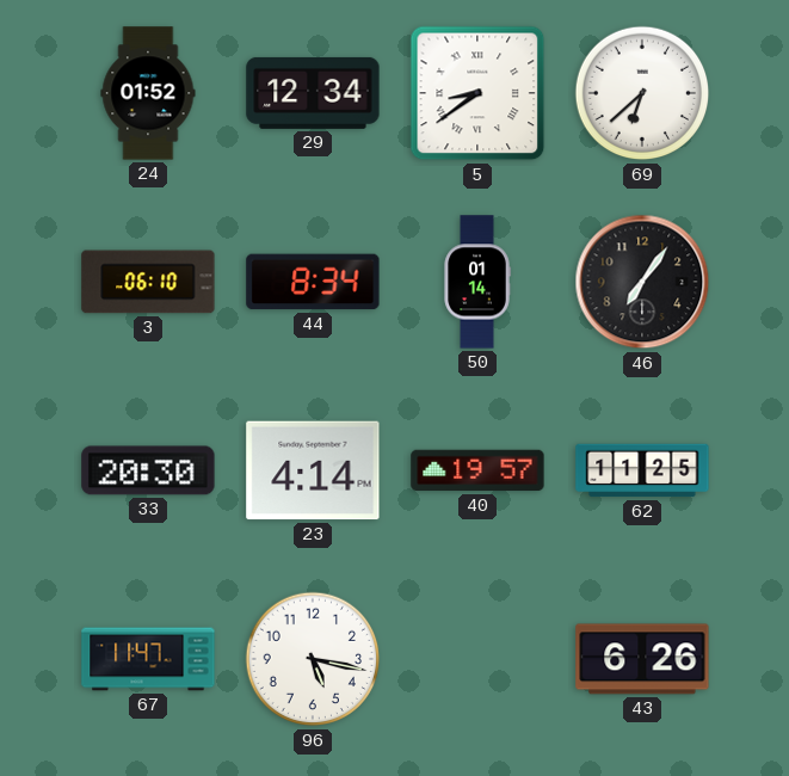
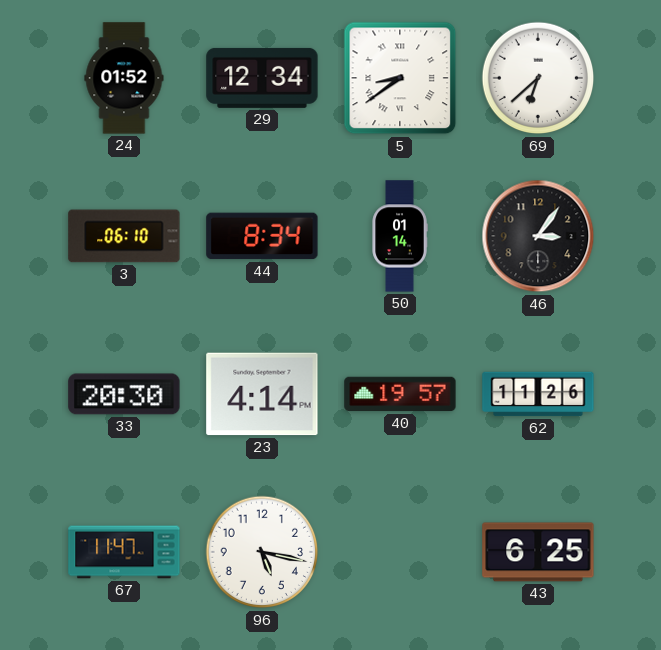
46: 7:06 -> 3:06
62: 11:25 -> 11:26
43: 6:26 -> 6:25
